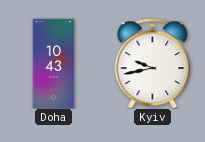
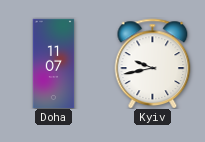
Doha: 10:43 -> 11:07
